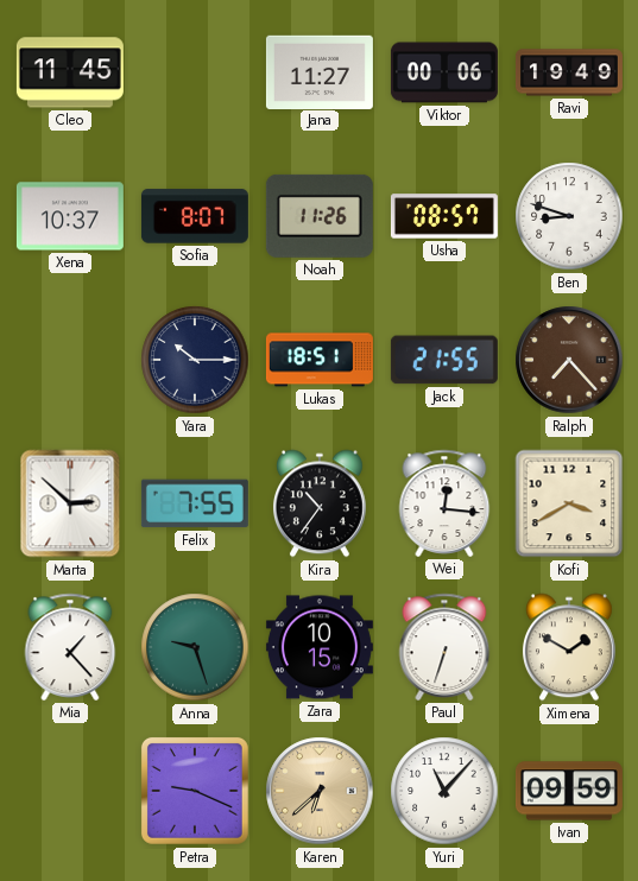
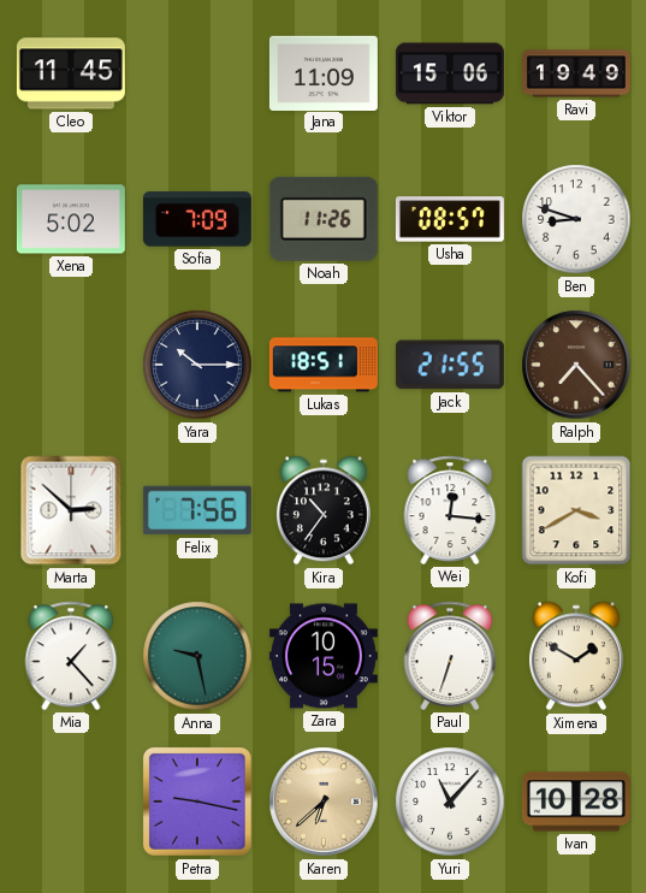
Jana: 11:27 -> 11:09
Viktor: 00:06 -> 15:06
Xena: 10:37 -> 5:02
Sofia: 8:07 -> 7:09
Felix: 7:55 -> 7:56
Anna: 9:27 -> 9:28
Petra: 9:19 -> 9:17
Ivan: 09:59 -> 10:28
